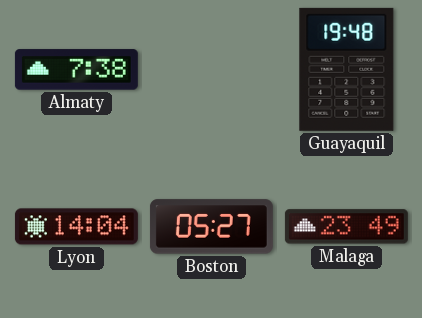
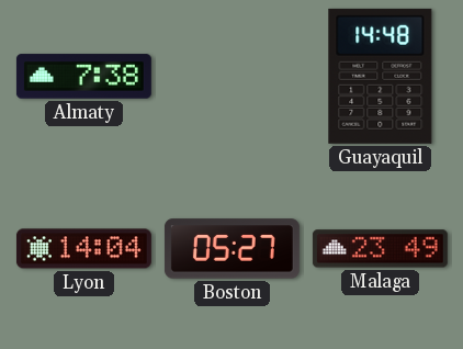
Guayaquil: 19:48 -> 14:48
